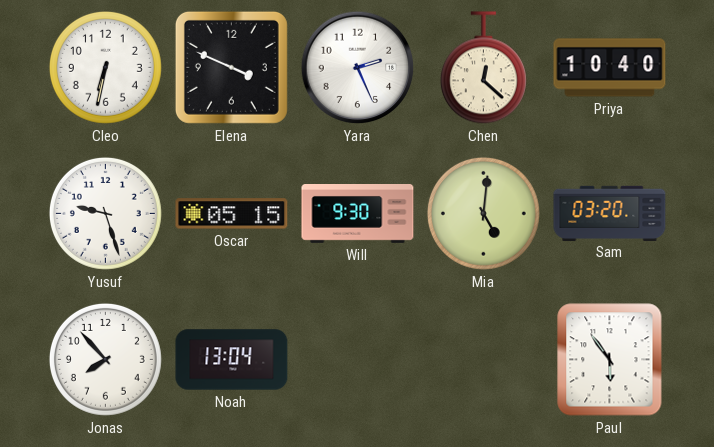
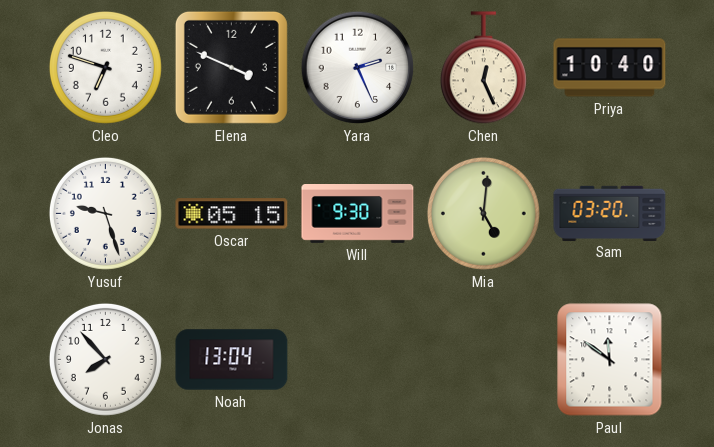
Cleo: 6:32 -> 6:48
Chen: 12:22 -> 12:26
Paul: 5:54 -> 11:51
